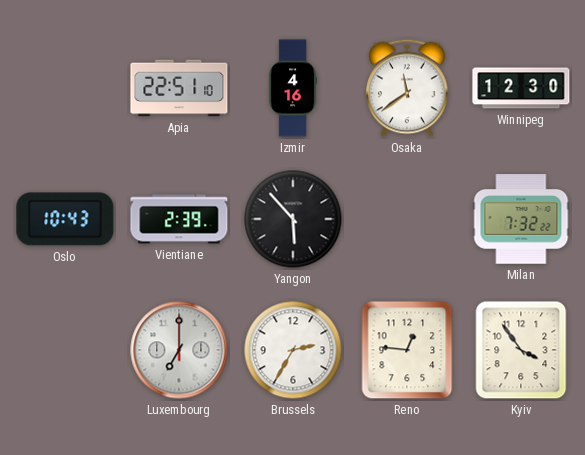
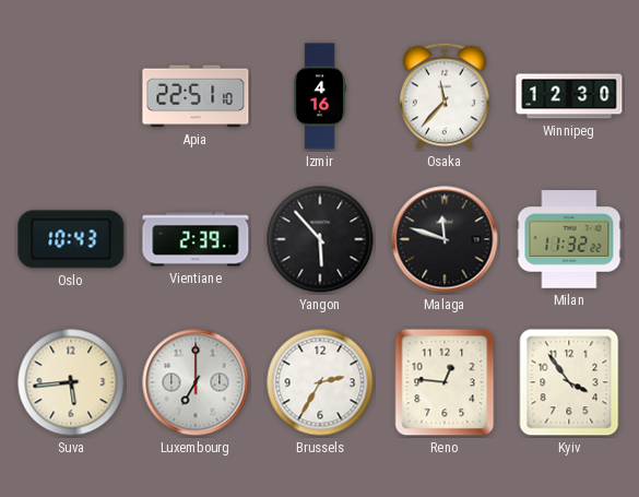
Osaka: 11:39 -> 11:37
Malaga: none -> 11:48
Milan: 7:32 -> 11:32
Suva: none -> 5:44
